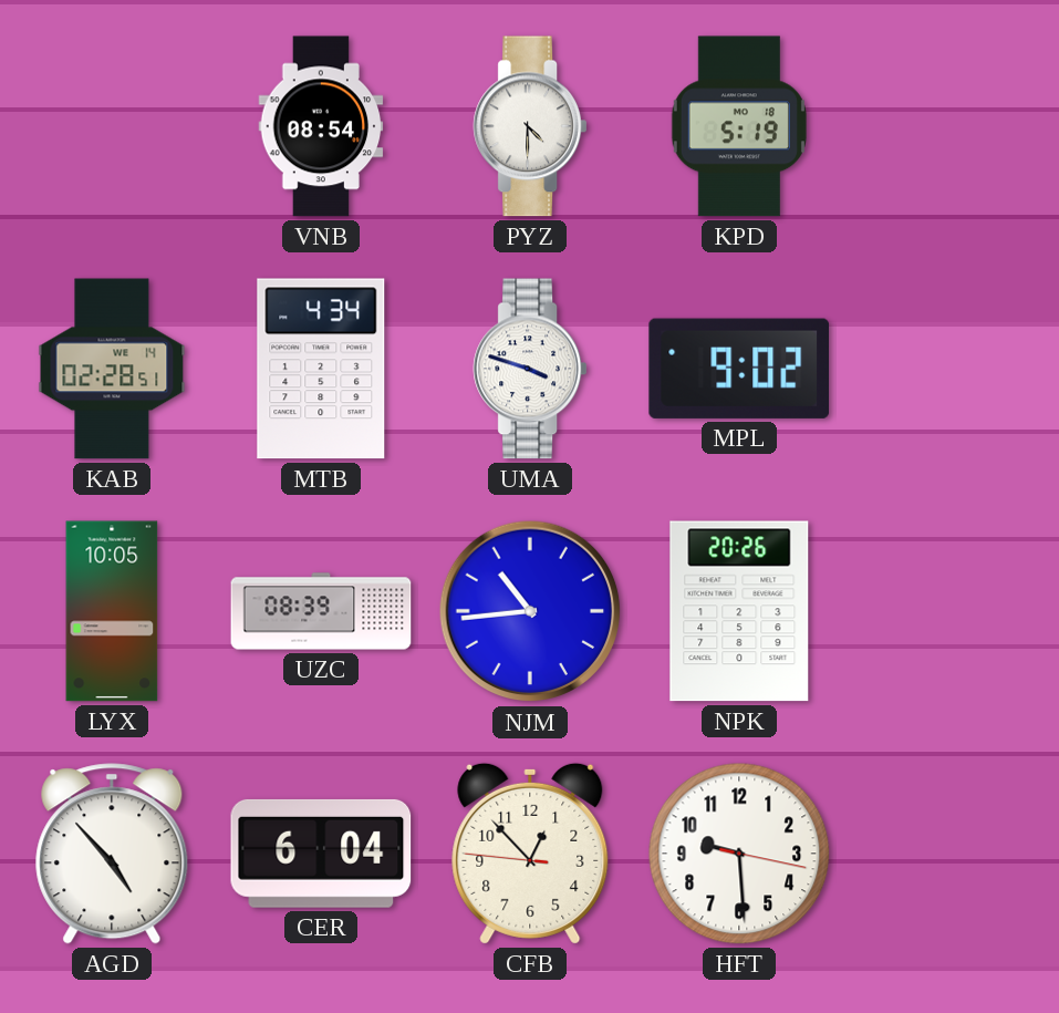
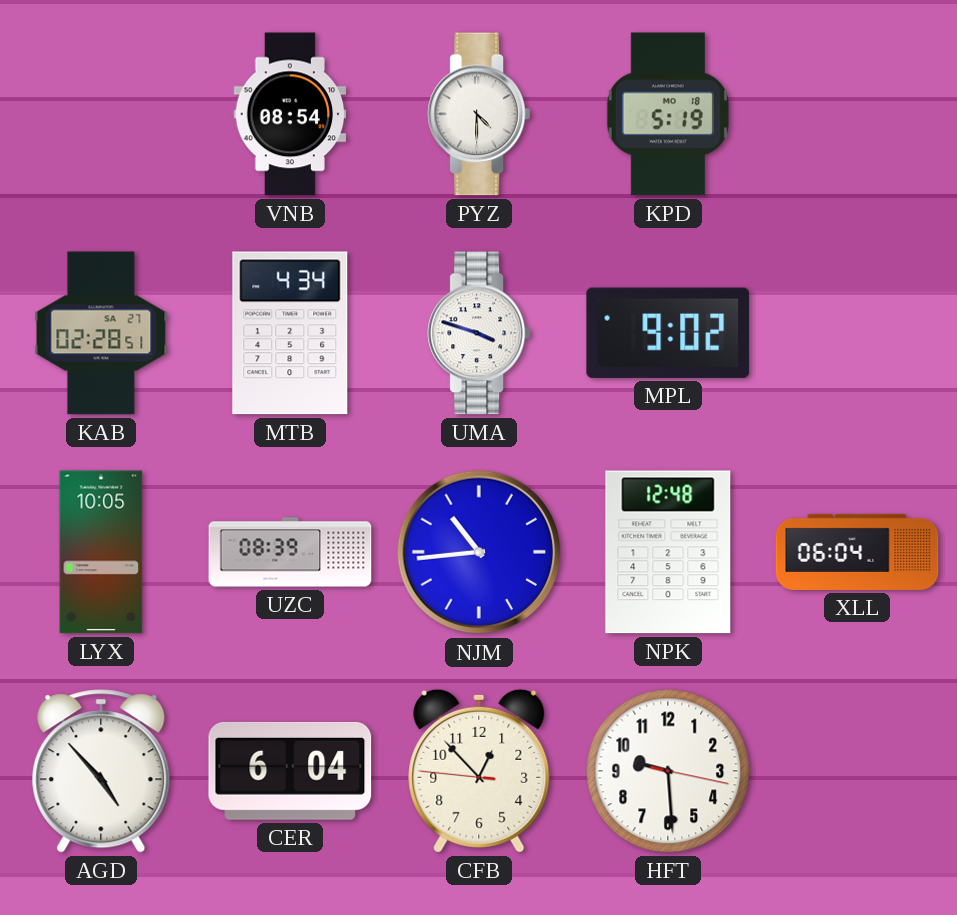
KAB date: WE 14 -> SA 27
NPK: 20:26 -> 12:48
XLL: none -> 06:04
